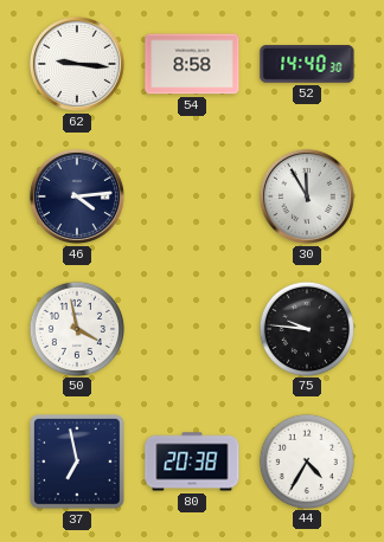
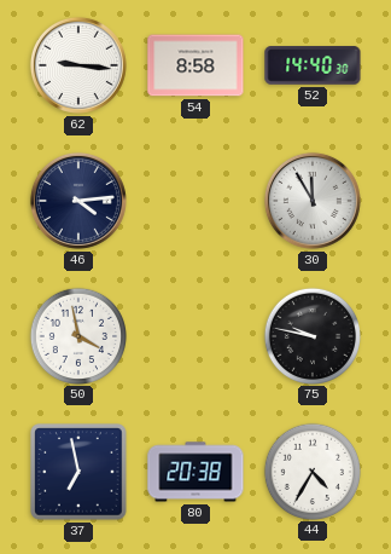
75: 9:46 -> 9:47
